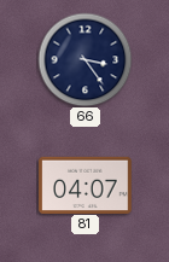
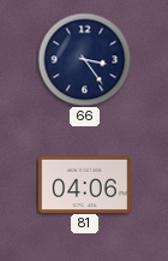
81: 04:07 -> 04:06
